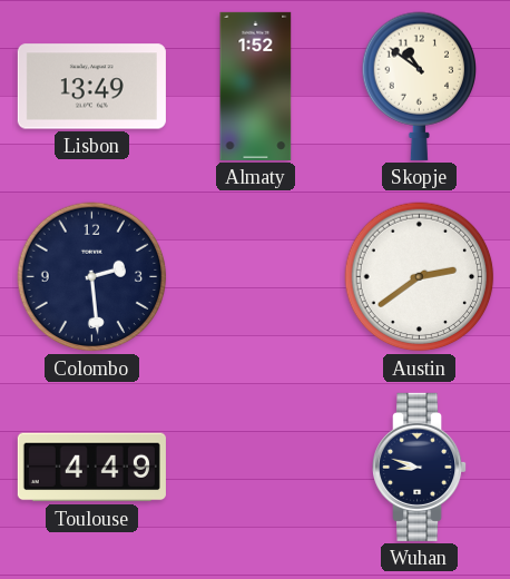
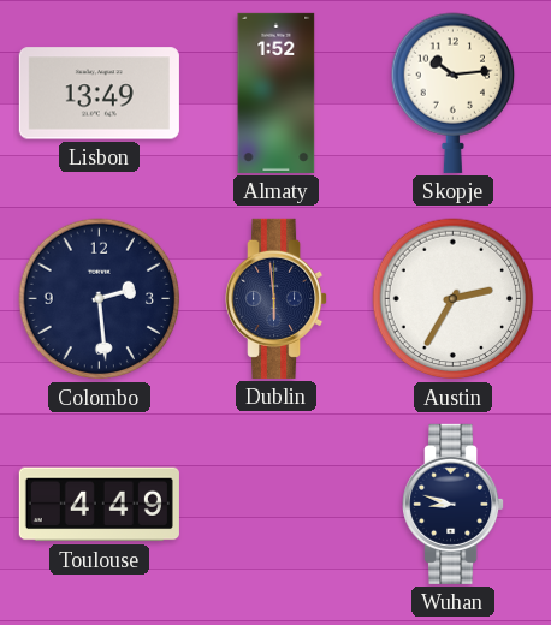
Skopje: 10:51 -> 10:14
Dublin: none -> 5:59
Austin: 2:39 -> 2:35
